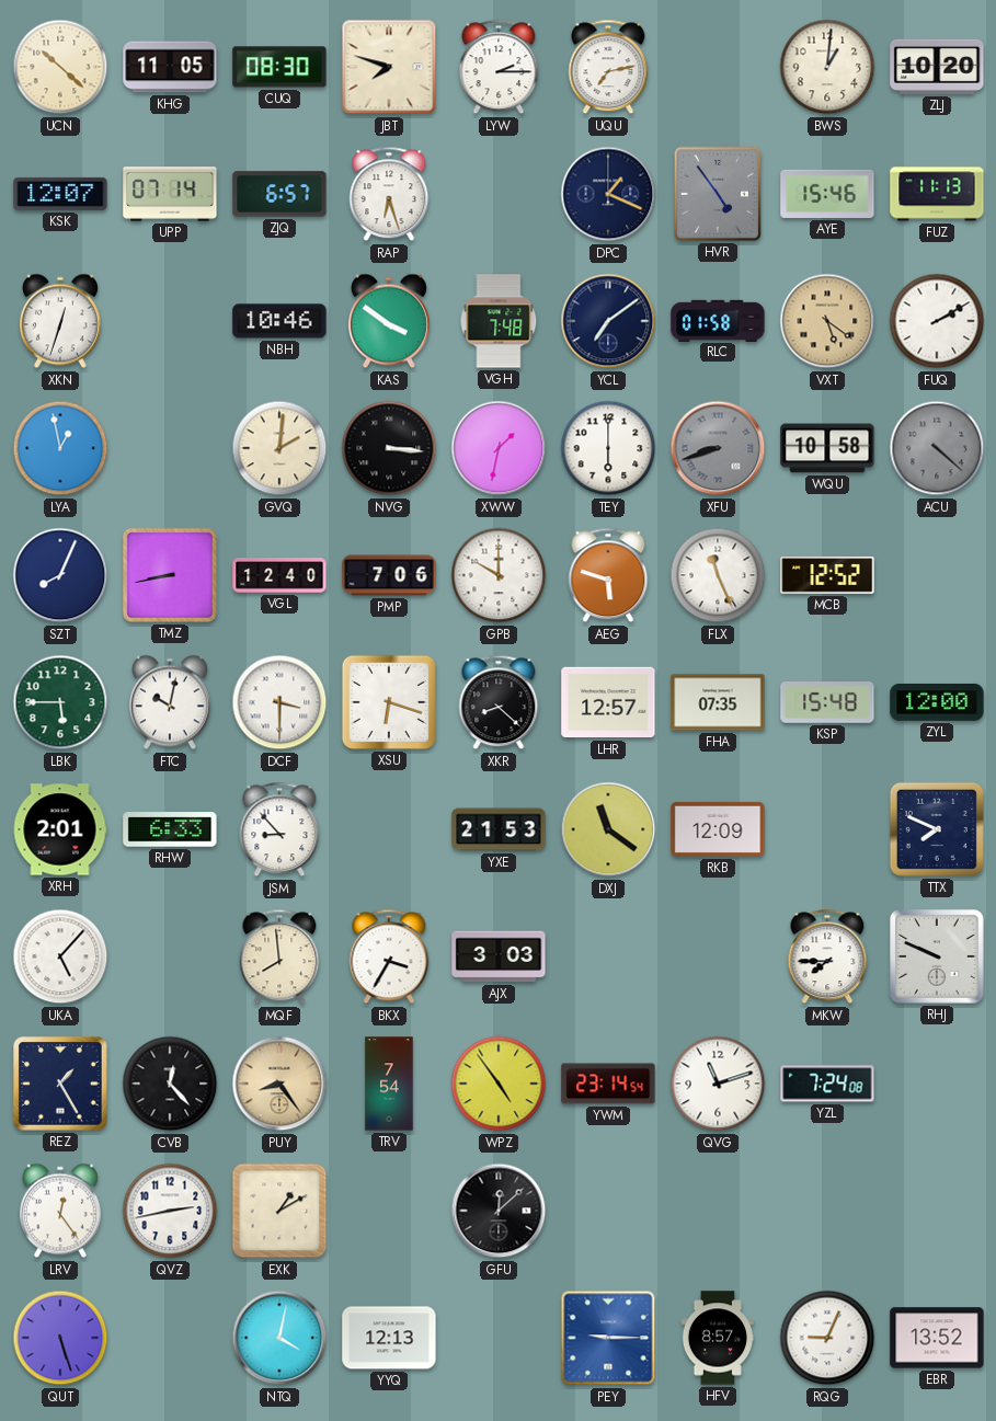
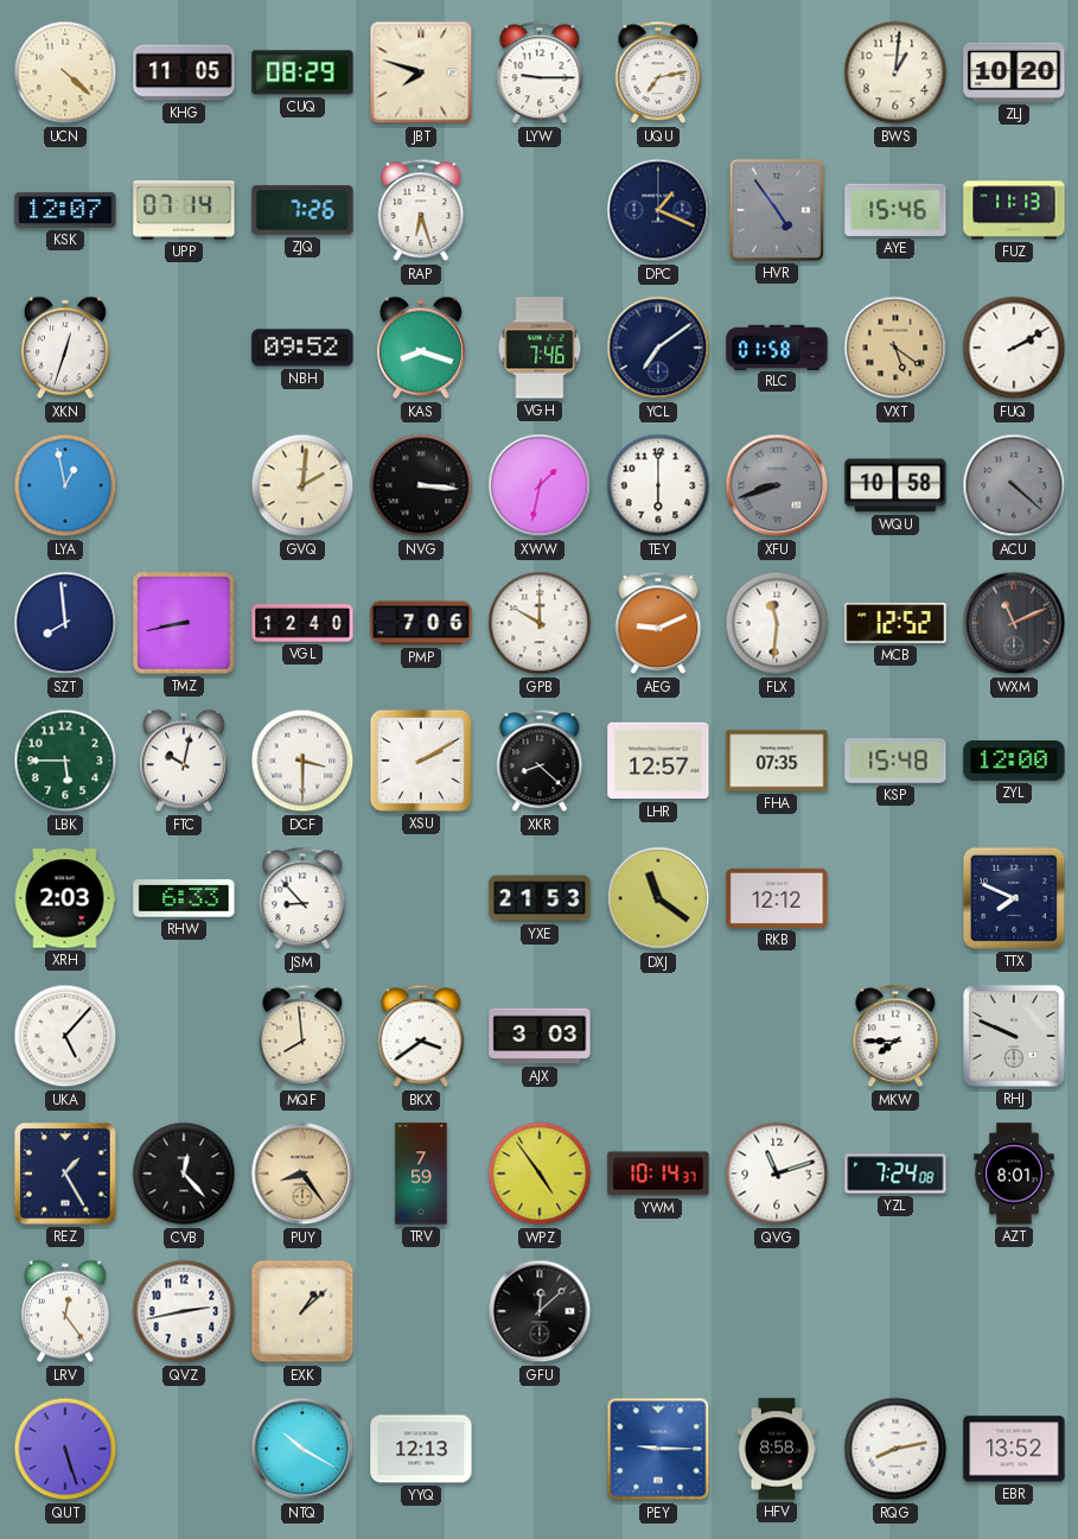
UCN: 10:22 -> 4:22
CUQ: 08:30 -> 08:29
LYW: 2:15 -> 9:15
ZJQ: 6:57 -> 7:26
NBH: 10:46 -> 09:52
KAS: 3:51 -> 8:18
VGH: 7:48 -> 7:46
SZT: 8:04 -> 7:59
AEG: 5:48 -> 9:11
FLX: 11:26 -> 11:31
WXM: none -> 11:11
XSU: 6:18 -> 2:10
XRH: 2:01 -> 2:03
RKB: 12:09 -> 12:12
BKX: 3:35 -> 3:39
TRV: 7:54 -> 7:59
YWM: 23:14 -> 10:14
AZT: none -> 8:01
EXK: 1:10 -> 1:08
NTQ: 4:02 -> 10:20
HFV: 8:57 -> 8:58
RQG: 9:04 -> 8:13
